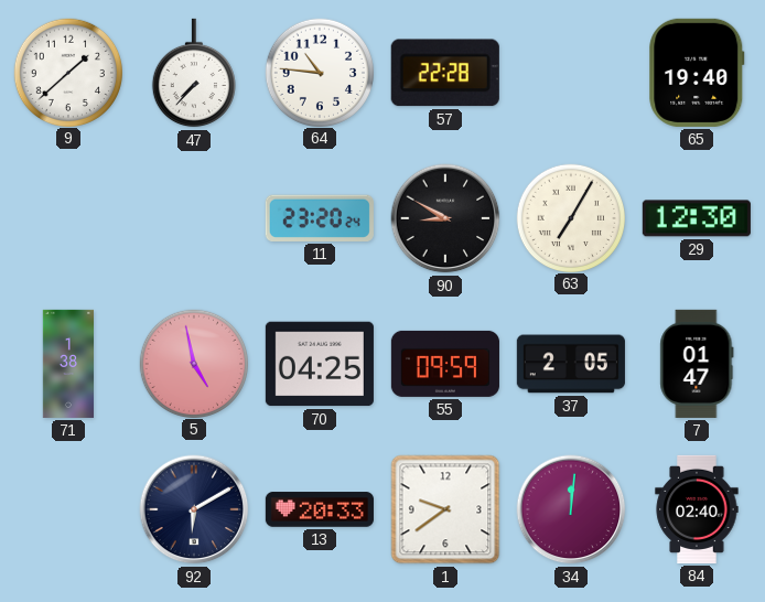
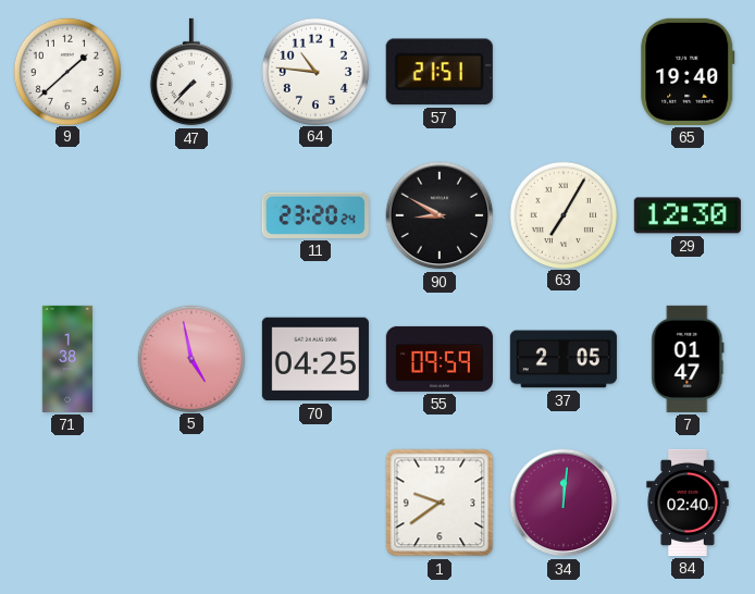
57: 22:28 -> 21:51
92: 6:10 -> none
13: 20:33 -> none
